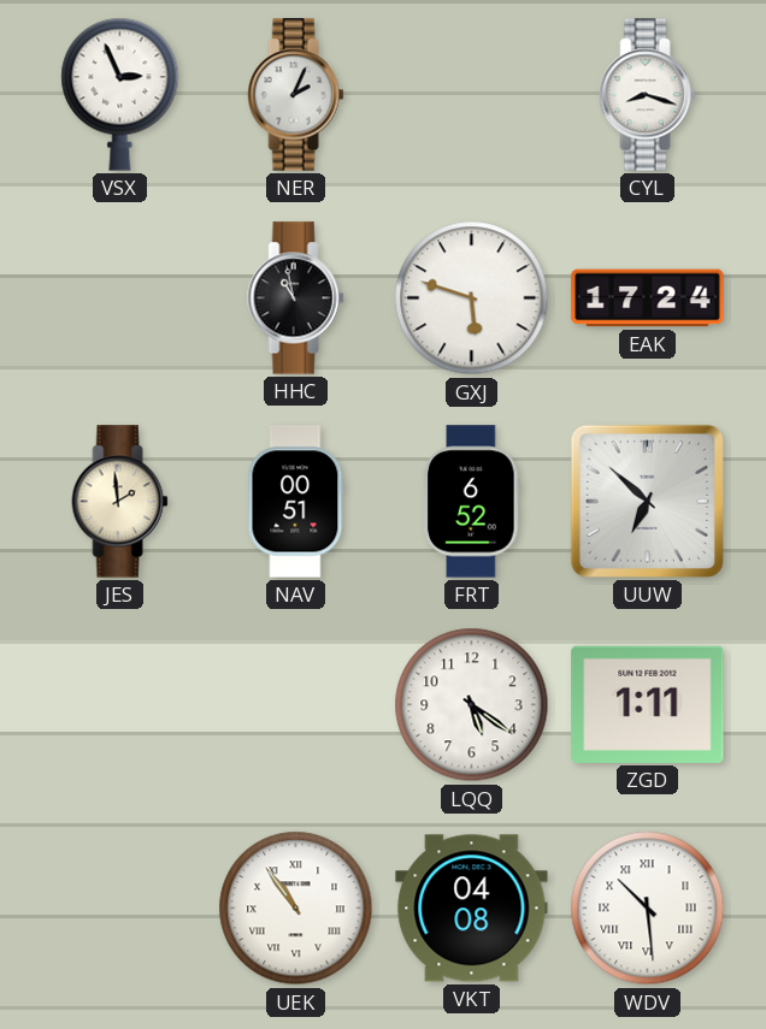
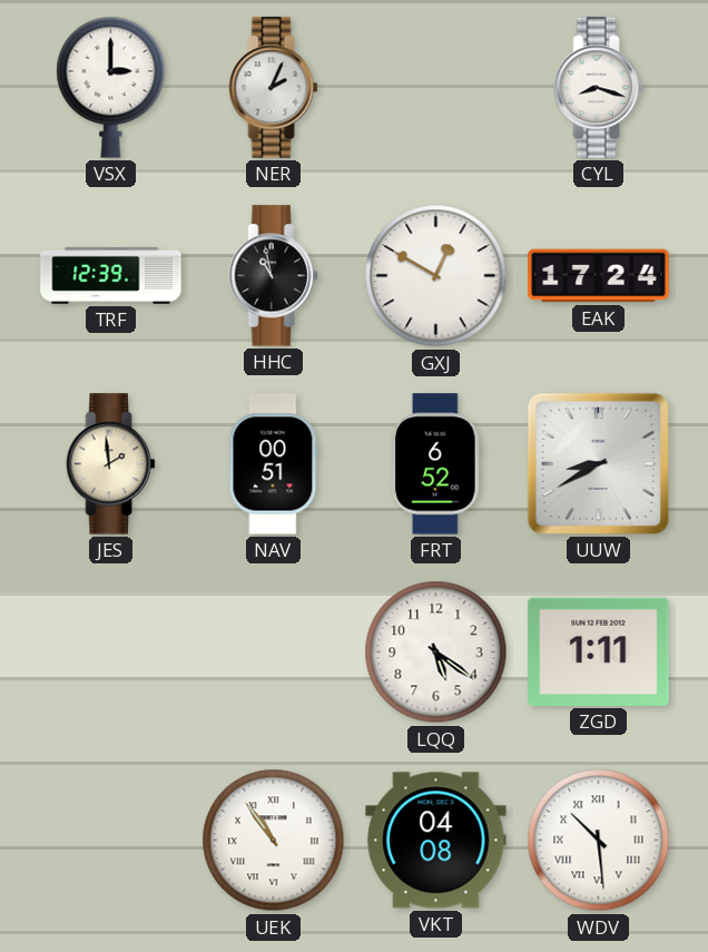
VSX: 2:56 -> 3:00
TRF: none -> 12:39
GXJ: 5:48 -> 12:50
UUW: 6:52 -> 8:40
